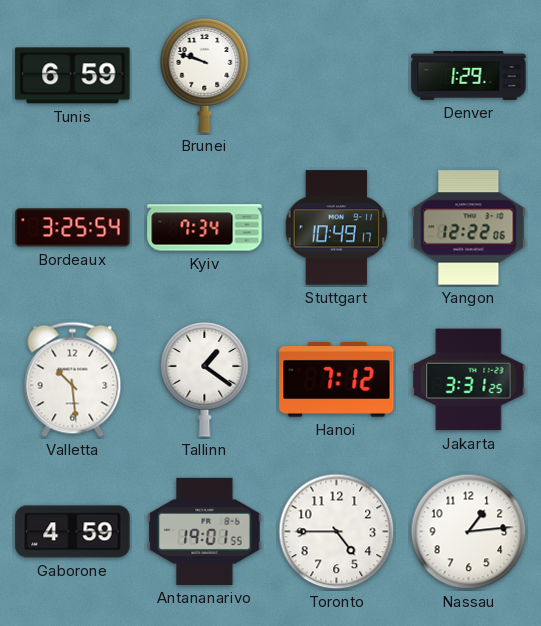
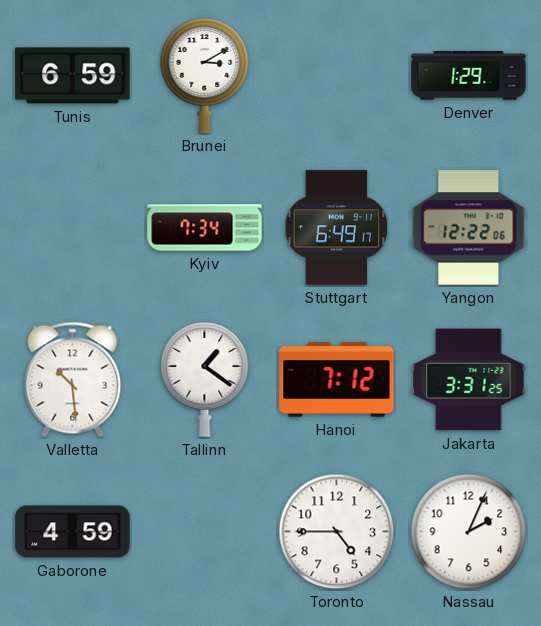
Brunei: 9:48 -> 3:10
Bordeaux: 3:25 -> none
Stuttgart: 10:49 -> 6:49
Antananarivo: 19:01 -> none
Nassau: 1:14 -> 2:04
